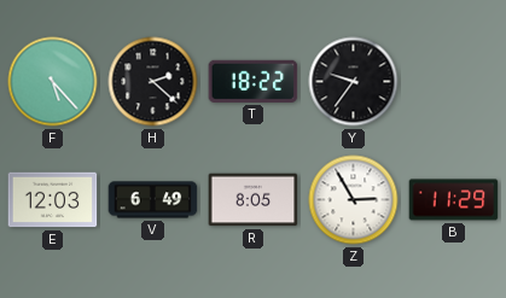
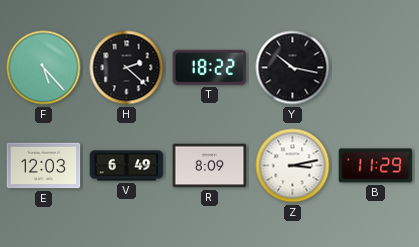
Y: 9:36 -> 10:17
R: 8:05 -> 8:09
Z: 2:55 -> 3:13
